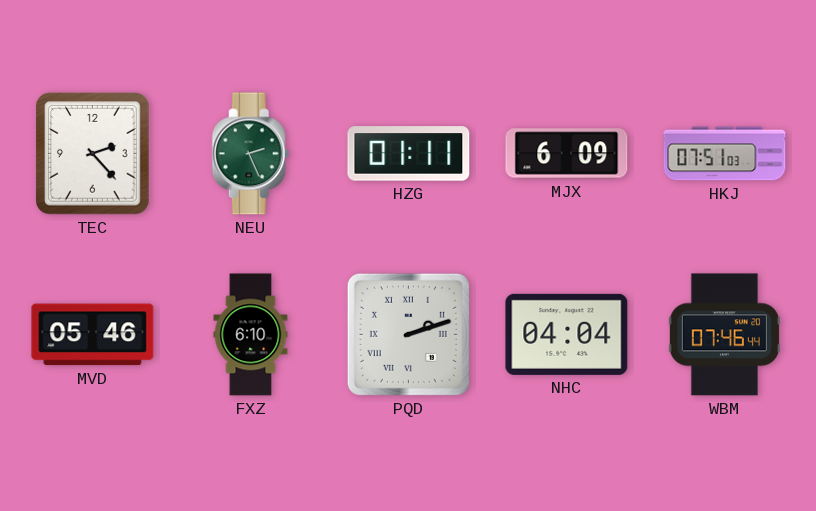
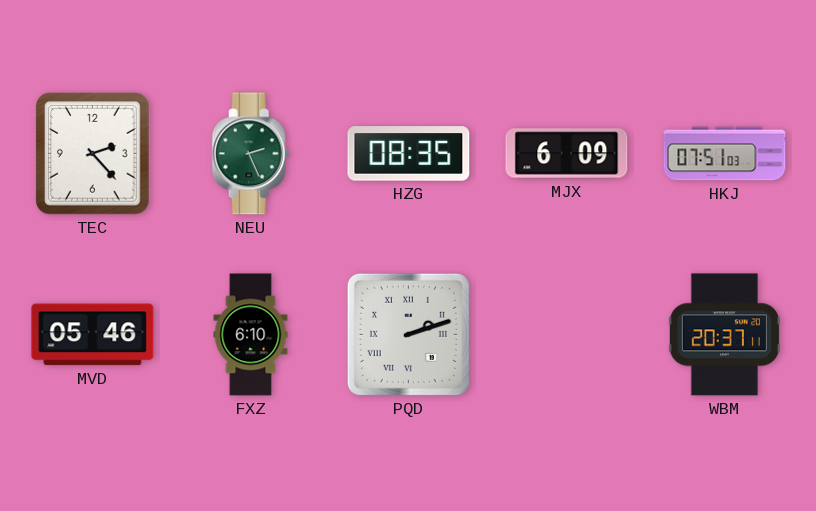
HZG: 01:11 -> 08:35
NHC: 04:04 -> none
WBM: 07:46 -> 20:37
